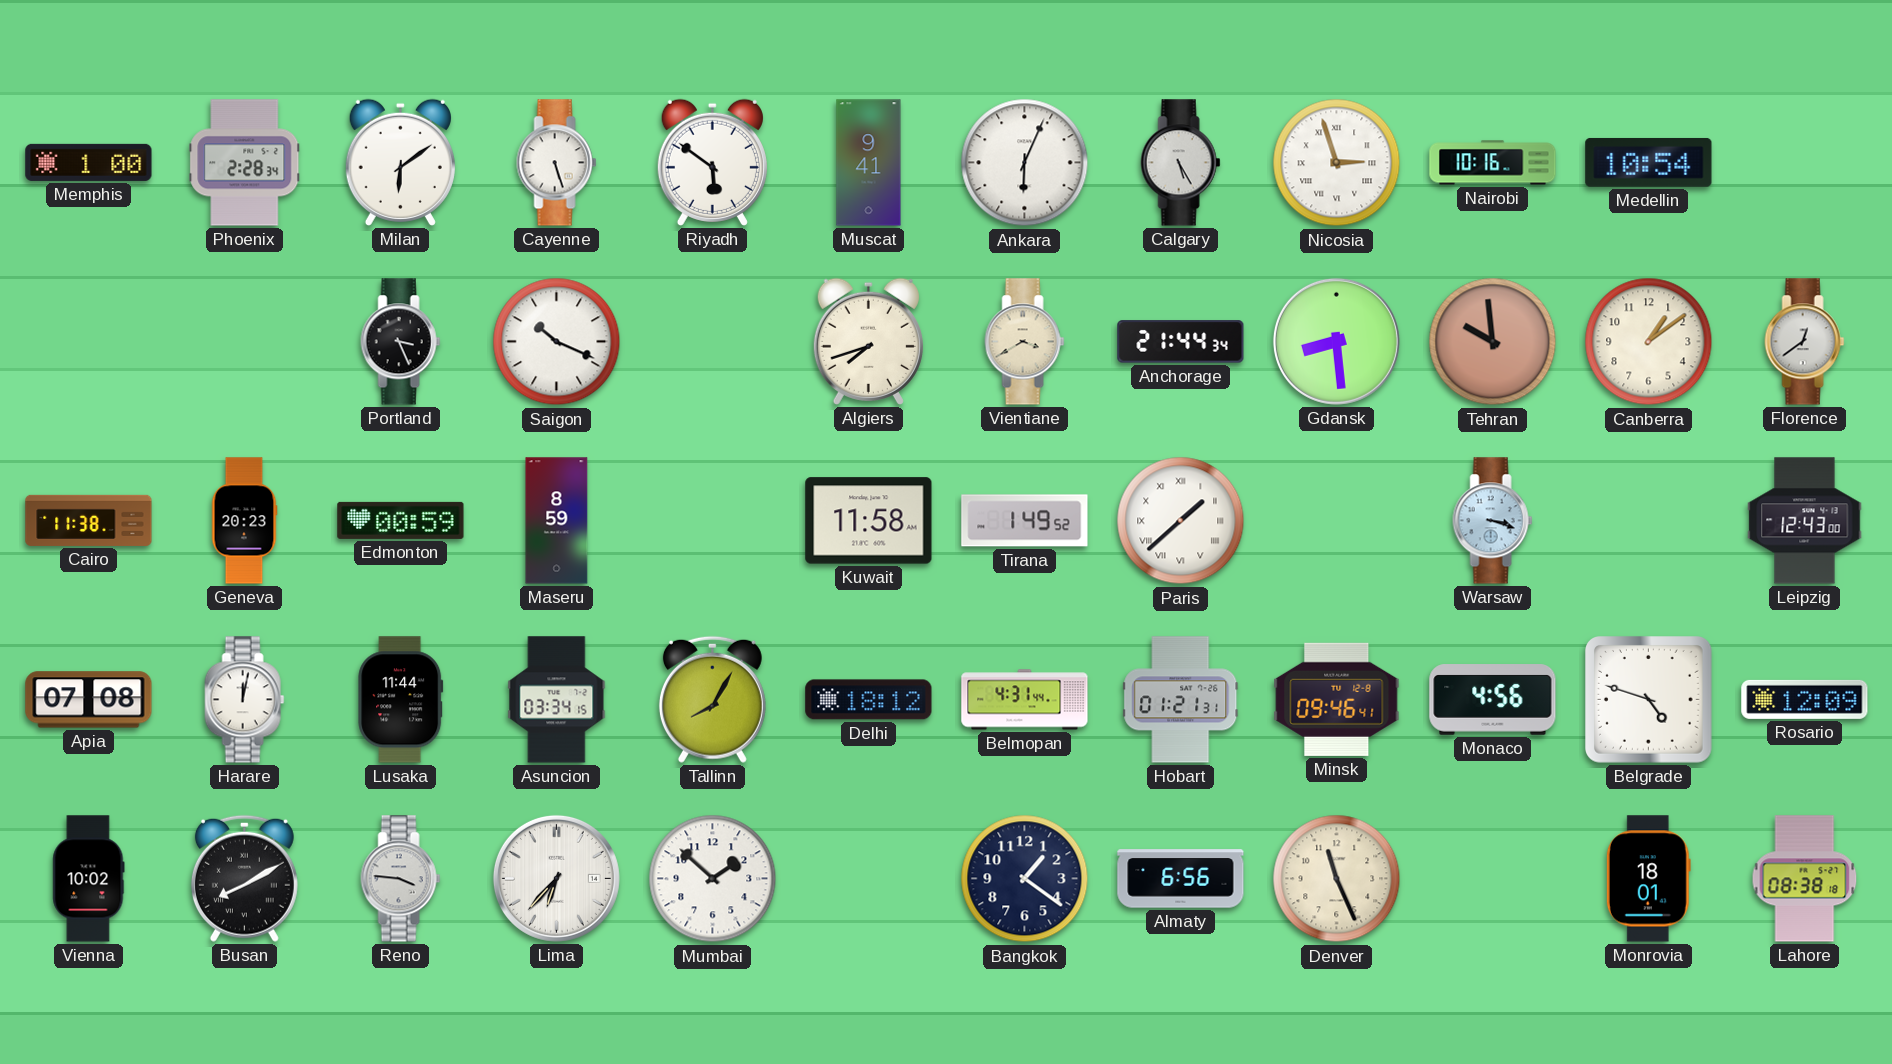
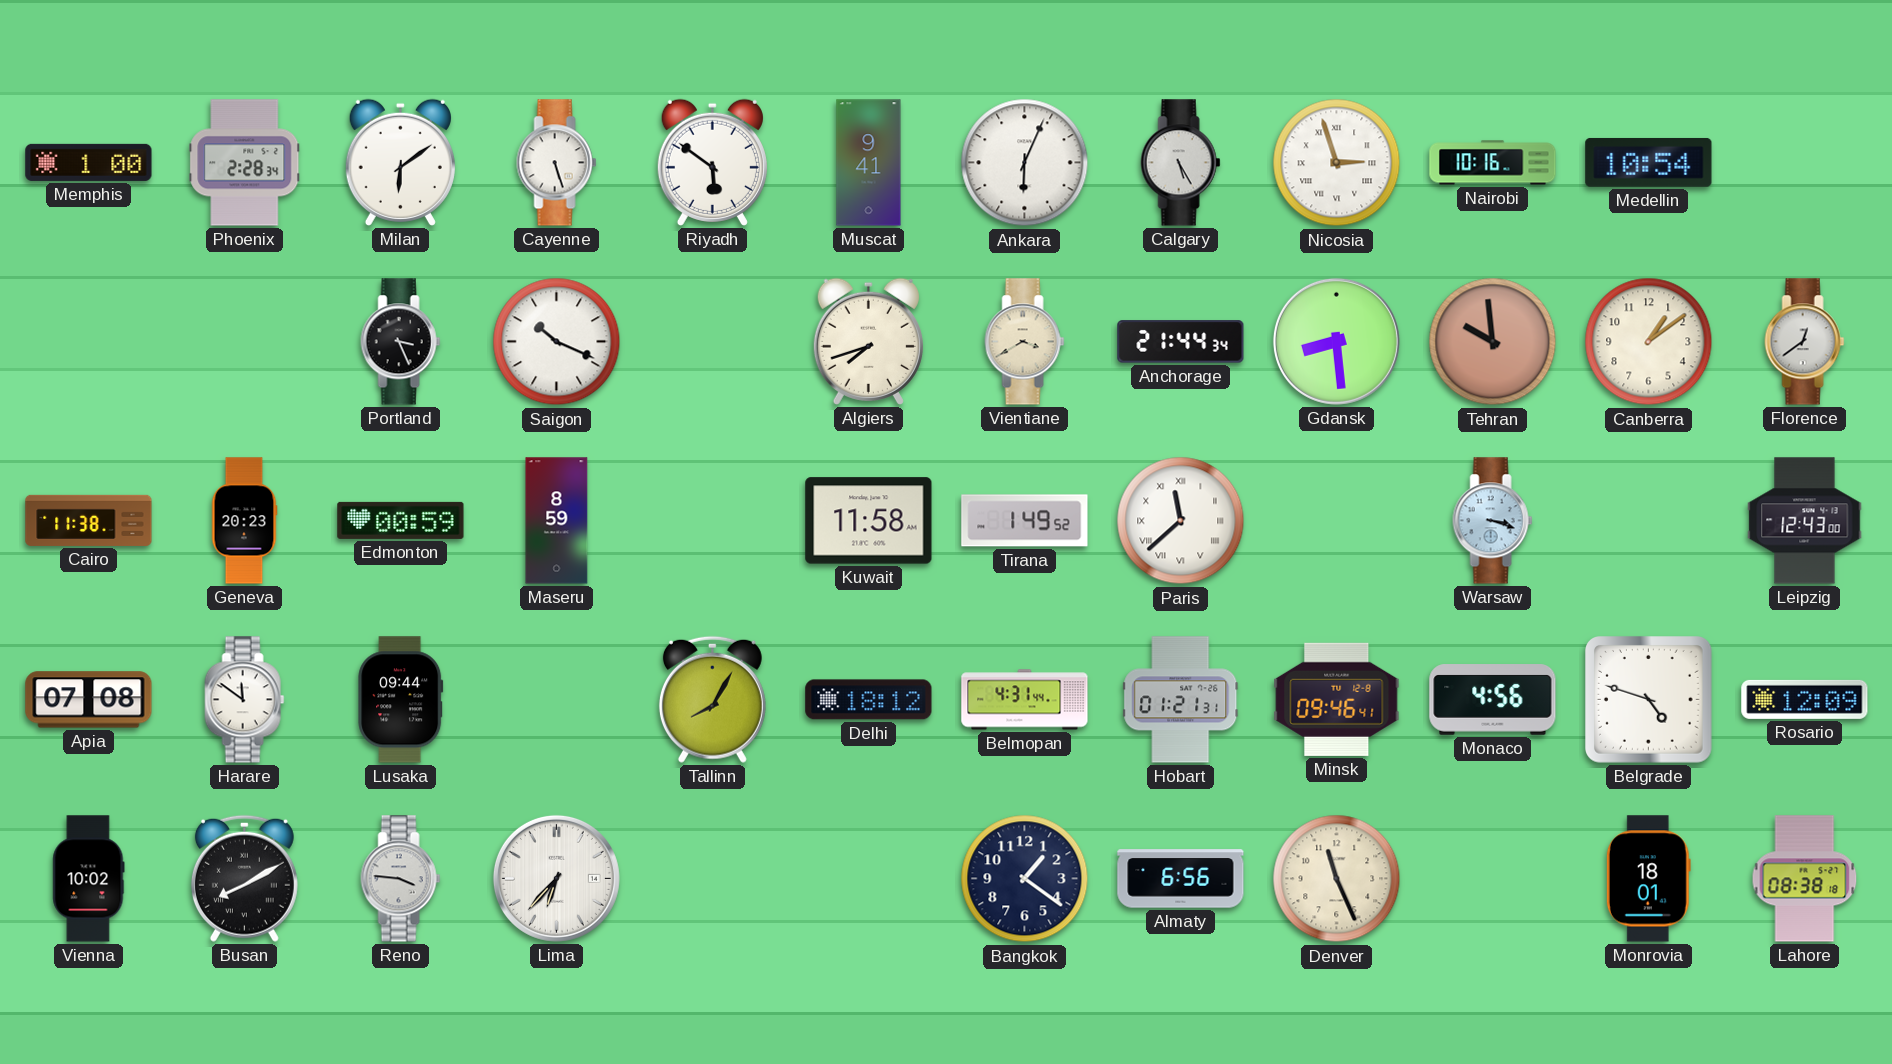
Paris: 1:38 -> 11:38
Harare: 12:02 -> 11:51
Lusaka: 11:44 -> 09:44
Asuncion: 03:34 -> none
Mumbai: 1:52 -> none
